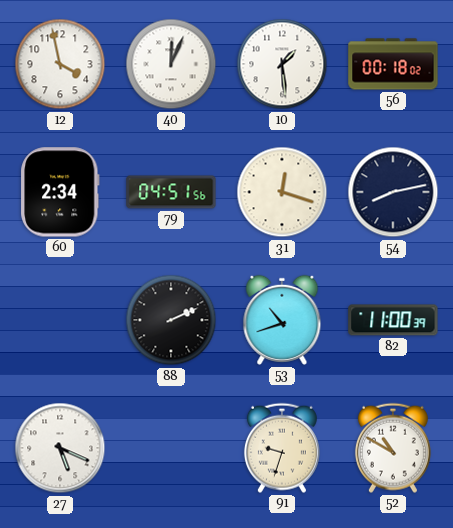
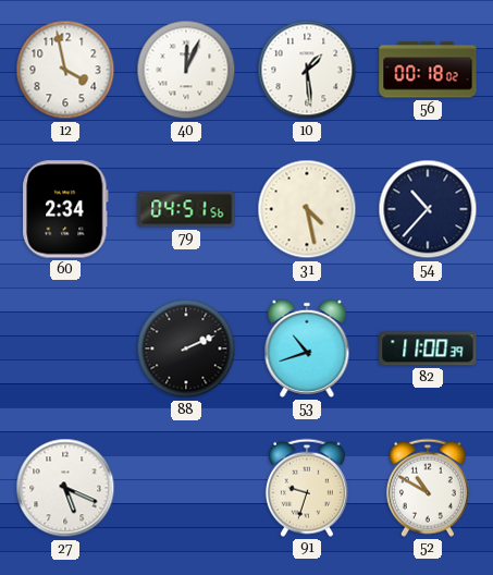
31: 12:18 -> 4:28
54: 8:13 -> 10:37
